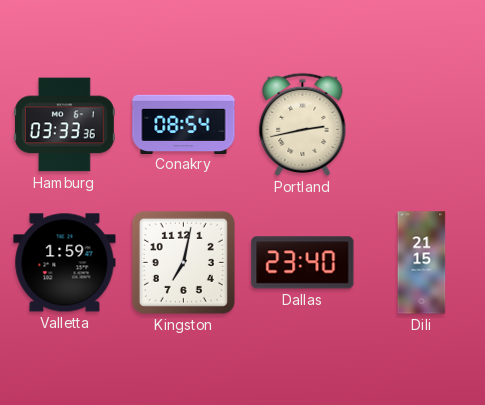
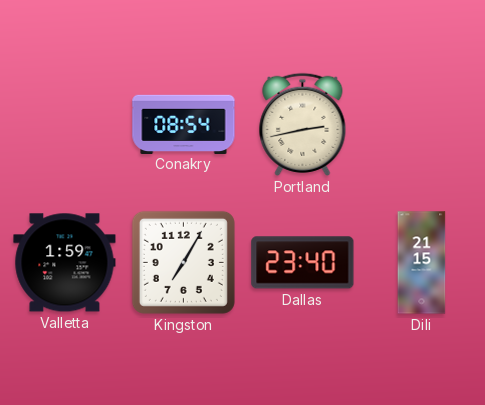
Hamburg: 03:33 -> none
Kingston: 7:02 -> 7:05
